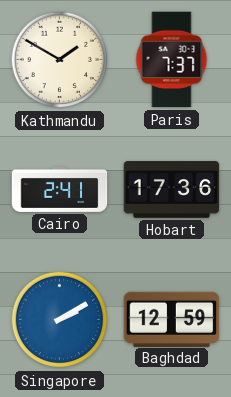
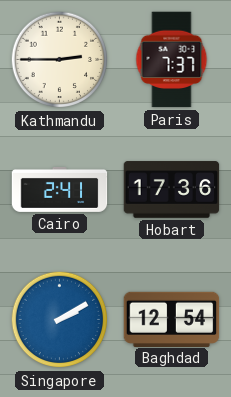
Kathmandu: 1:50 -> 2:45
Baghdad: 12:59 -> 12:54
